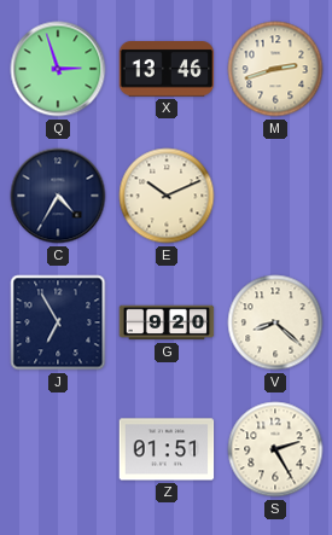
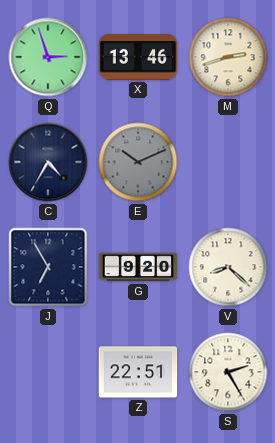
E dial: cream -> grey
Z: 01:51 -> 22:51
